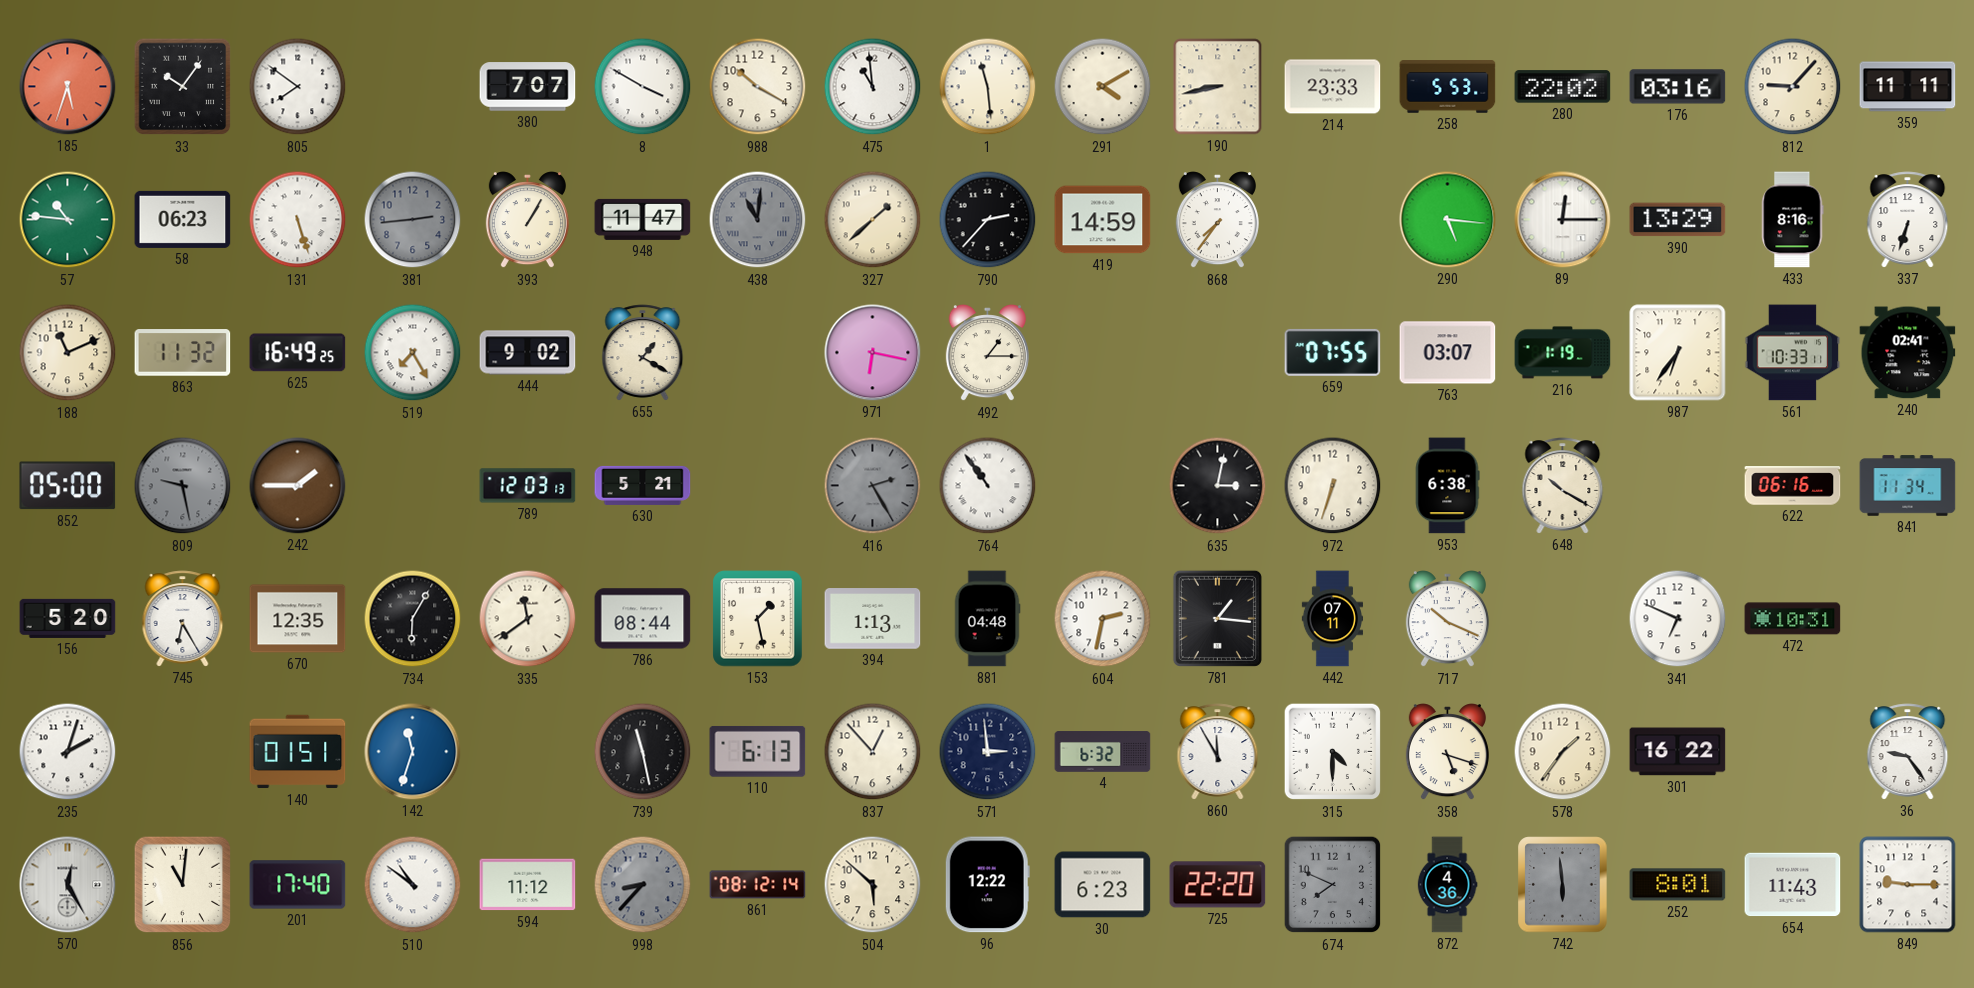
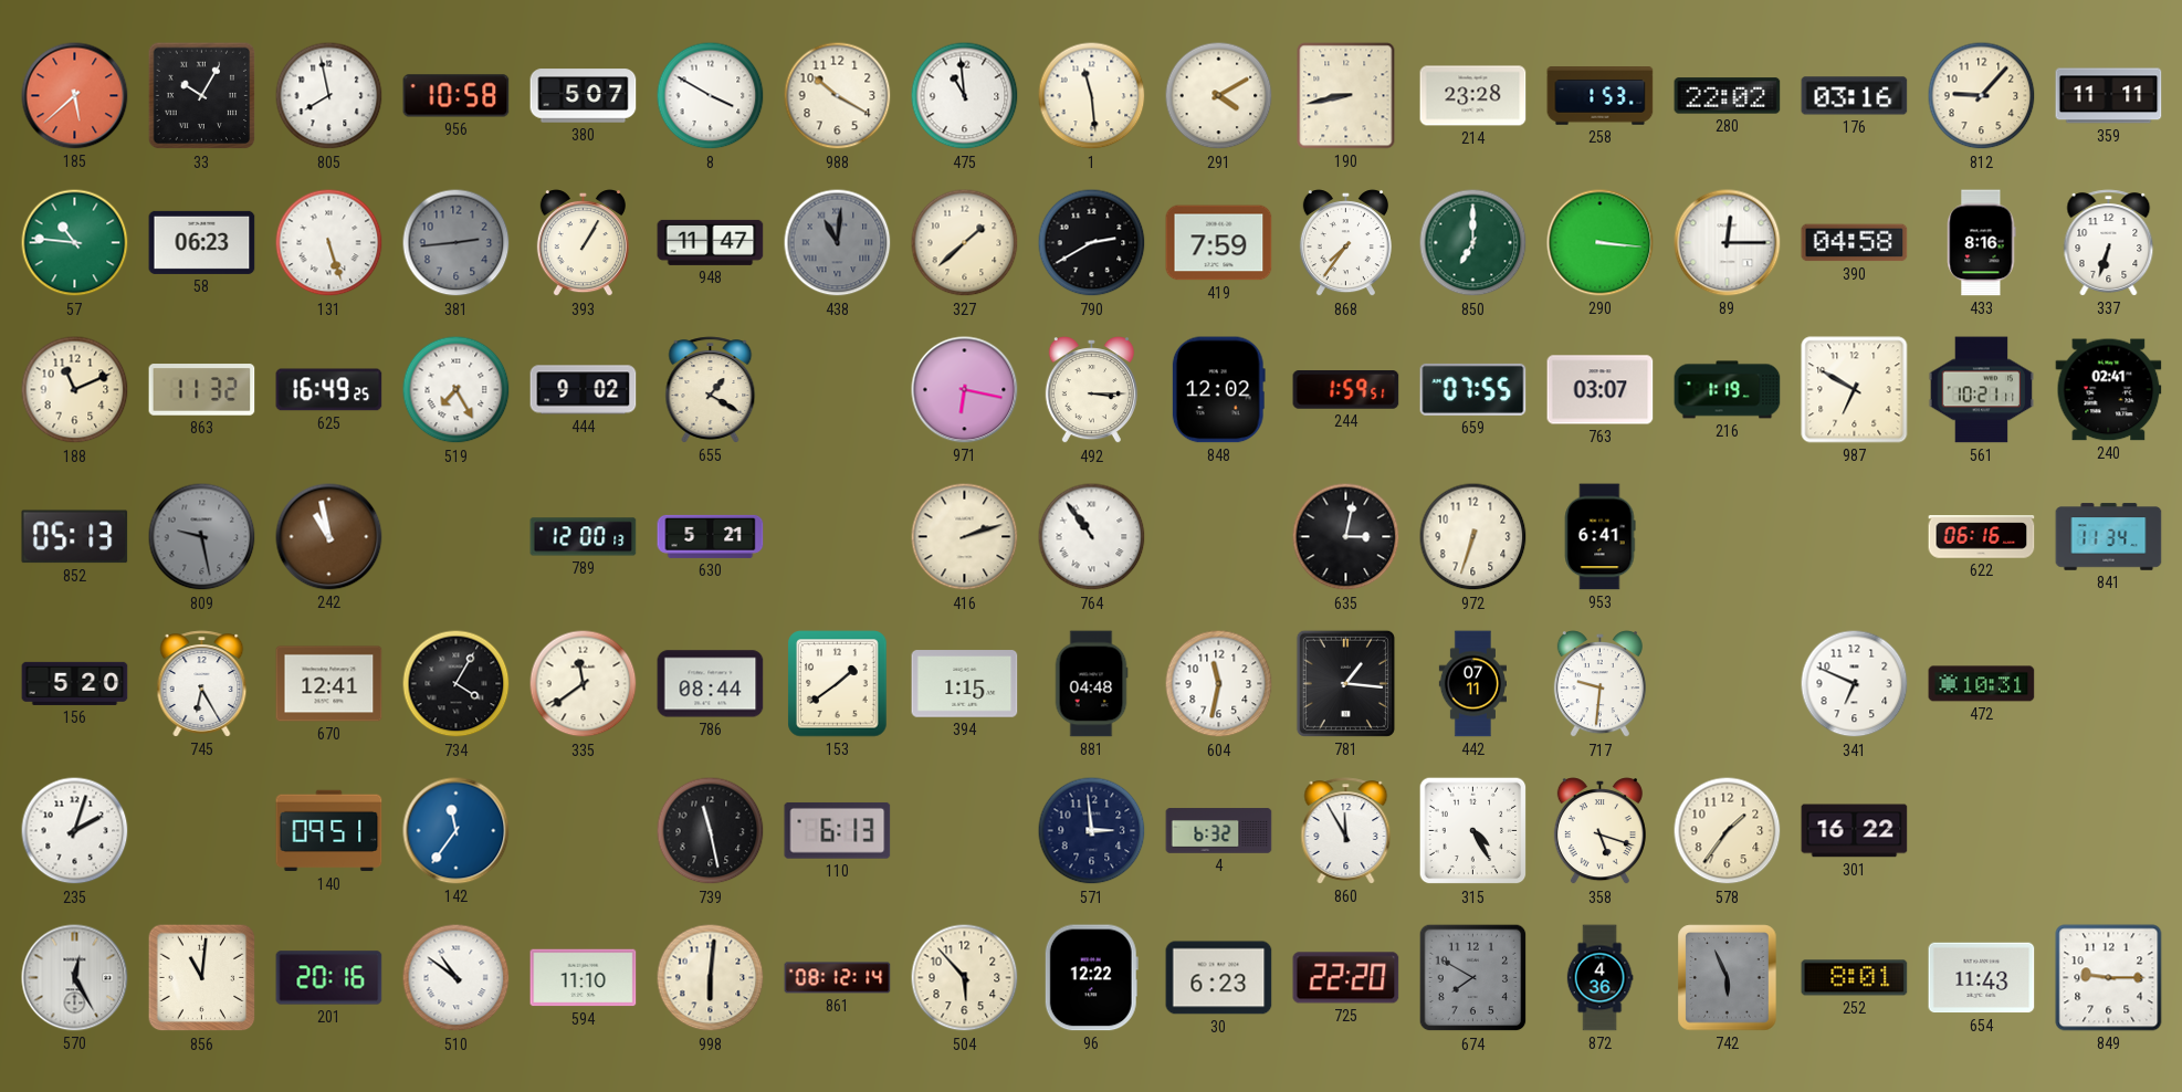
185: 5:33 -> 5:38
33: 10:06 -> 10:05
805: 7:51 -> 7:58
956: none -> 10:58
380: 7:07 -> 5:07
214: 23:33 -> 23:28
258: 5:53 -> 1:53
790: 2:37 -> 2:40
419: 14:59 -> 7:59
850: none -> 7:00
290: 5:16 -> 3:16
390: 13:29 -> 04:58
492: 1:15 -> 3:15
848: none -> 12:02
244: none -> 1:59
987: 6:36 -> 6:50
561: 10:33 -> 10:21
852: 05:00 -> 05:13
242: 1:45 -> 10:58
789: 12:03 -> 12:00
416: 2:25 -> 2:12
416 dial: grey -> cream
953: 6:38 -> 6:41
648: 10:20 -> none
670: 12:35 -> 12:41
734: 6:05 -> 4:05
153: 1:28 -> 1:39
394: 1:13 -> 1:15
604: 2:32 -> 11:32
717: 10:19 -> 9:31
140: 01:51 -> 09:51
142: 11:33 -> 11:36
837: 12:53 -> none
315: 4:30 -> 4:25
36: 9:24 -> none
201: 17:40 -> 20:16
594: 11:12 -> 11:10
998: 8:37 -> 6:01
998 dial: grey -> cream
504: 5:52 -> 5:53
674: 7:49 -> 7:50
742: 5:59 -> 5:56
